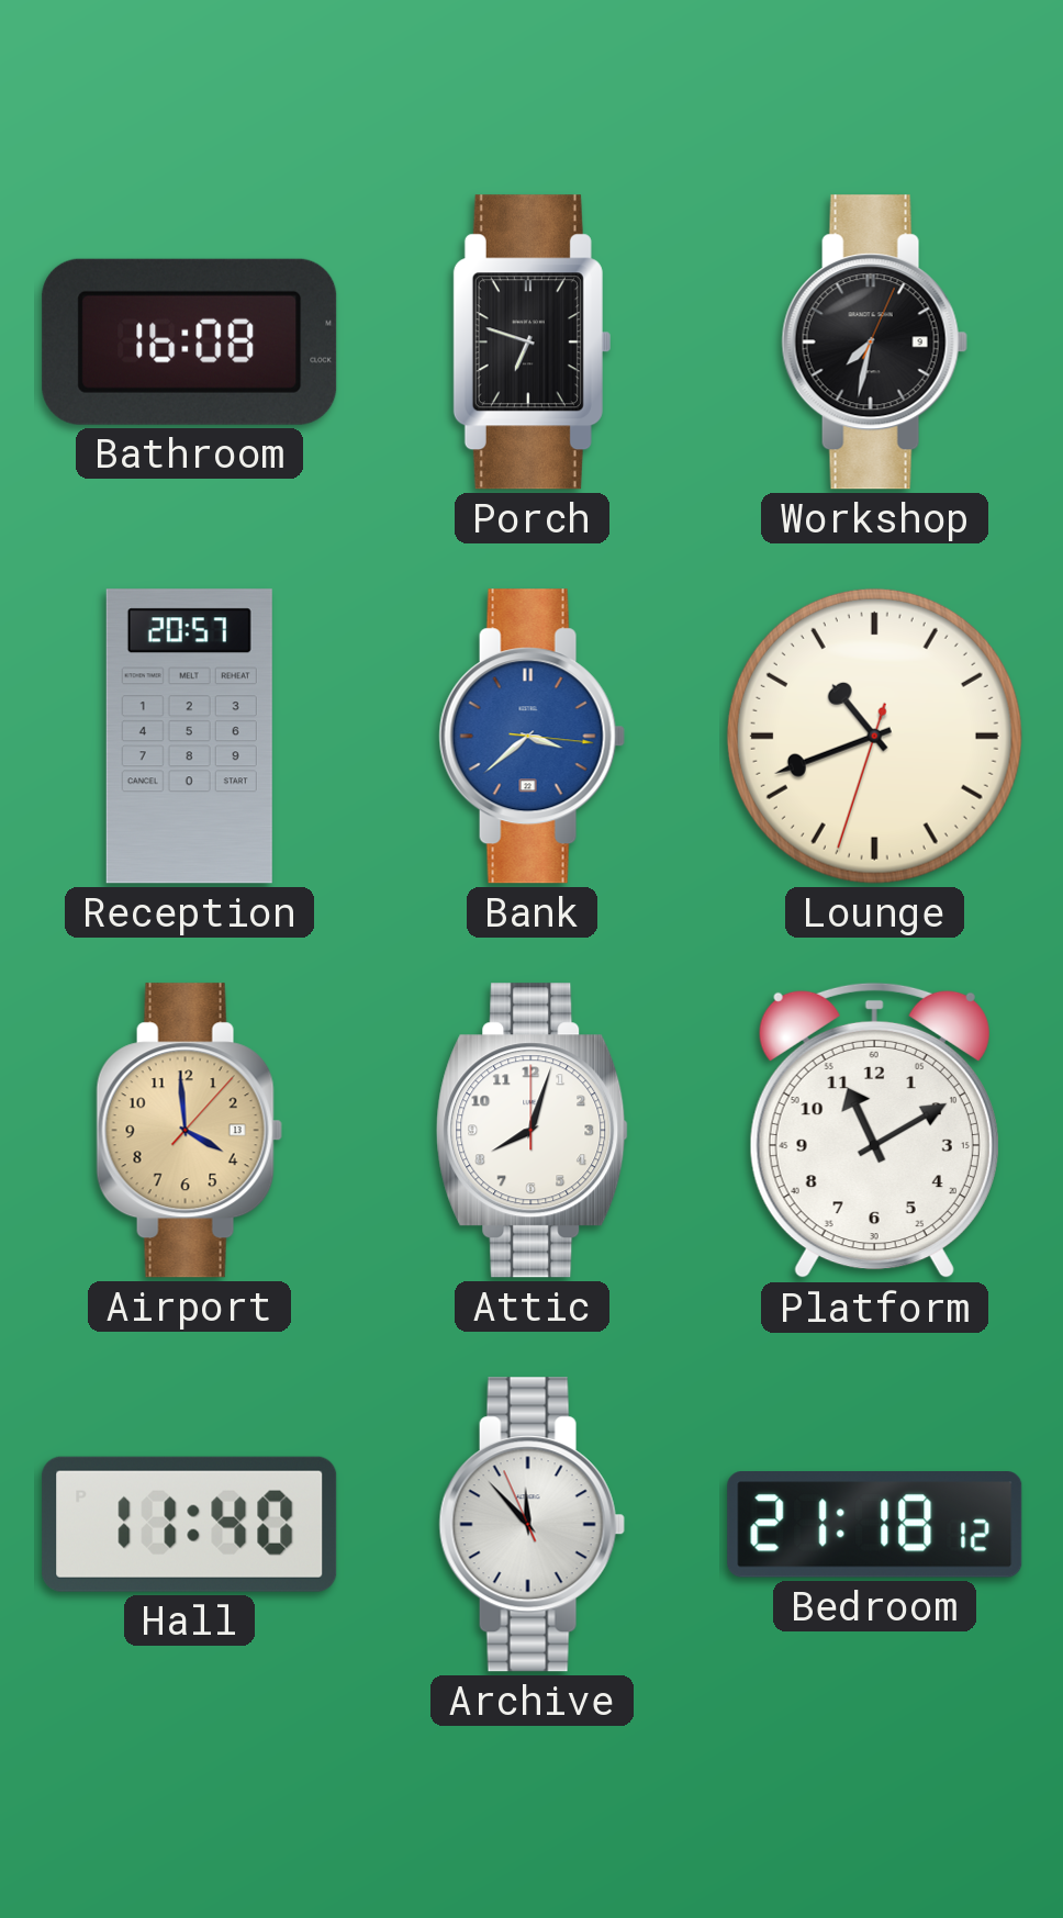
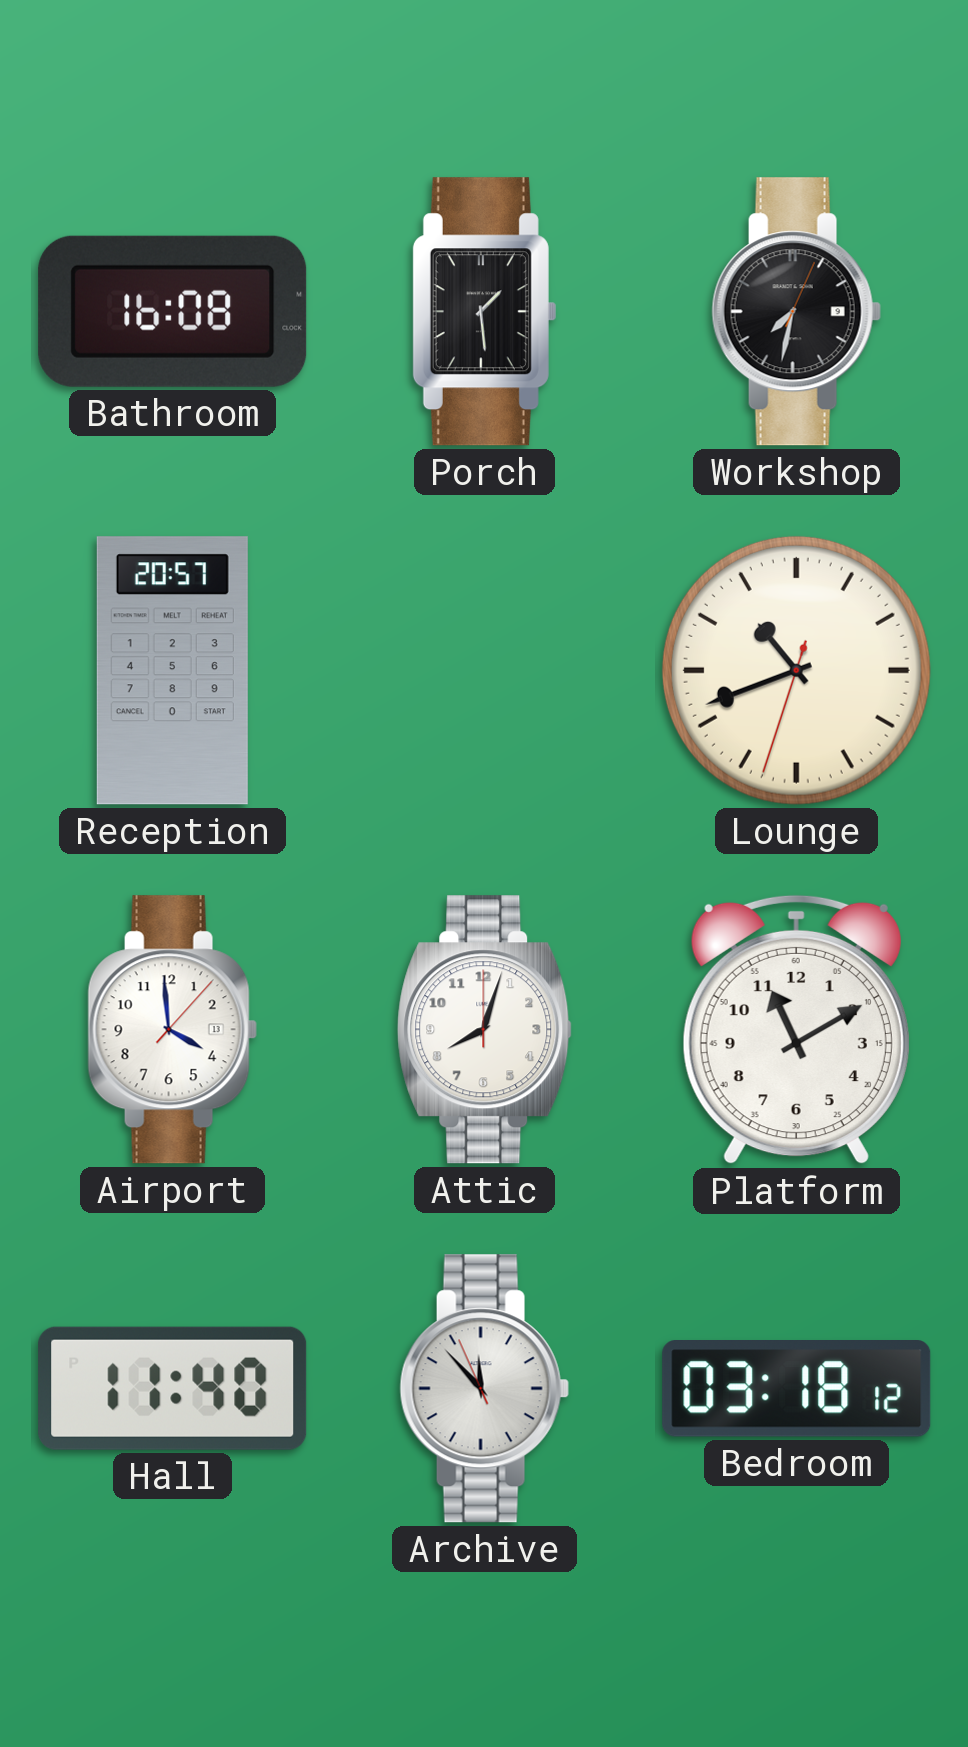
Porch: 6:48 -> 1:29
Bank: 3:38 -> none
Airport dial: champagne -> white
Bedroom: 21:18 -> 03:18
